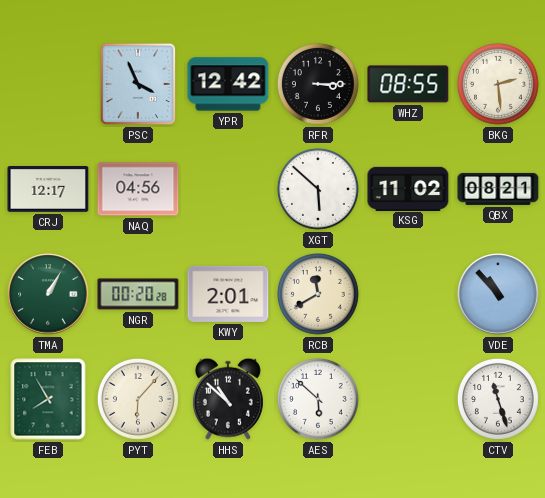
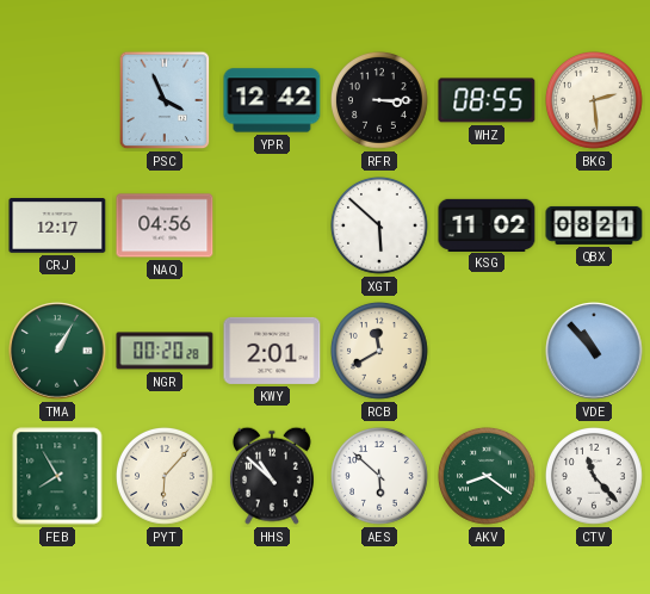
AKV: none -> 8:21
CTV: 11:27 -> 11:23
